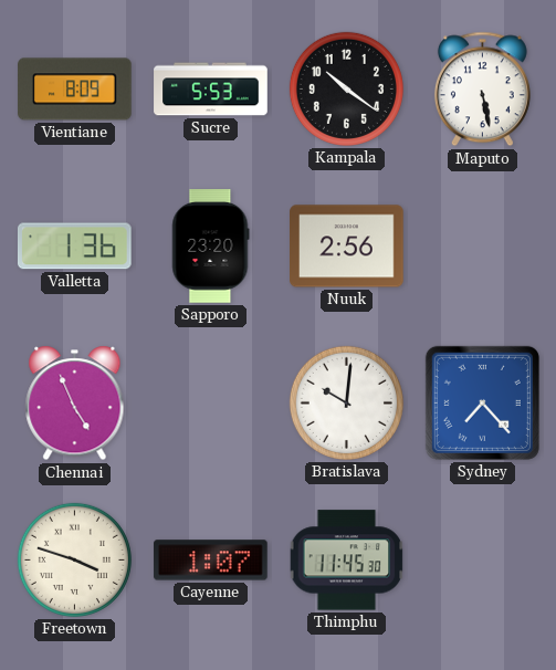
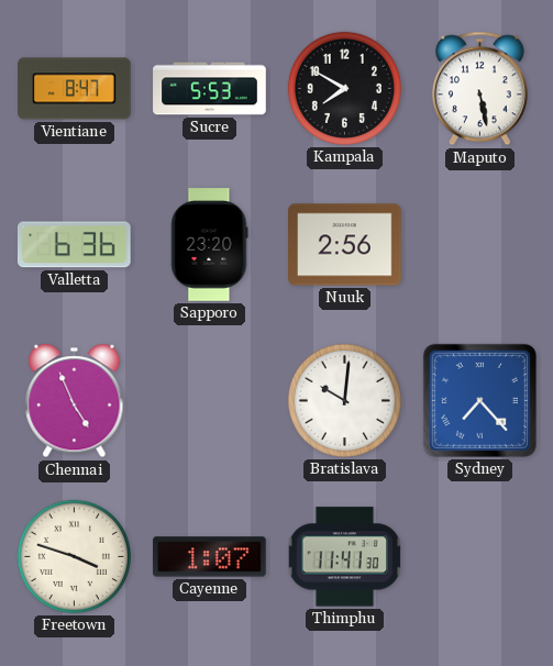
Vientiane: 8:09 -> 8:47
Kampala: 10:21 -> 7:50
Valletta: 1:36 -> 6:36
Thimphu: 11:45 -> 11:41
